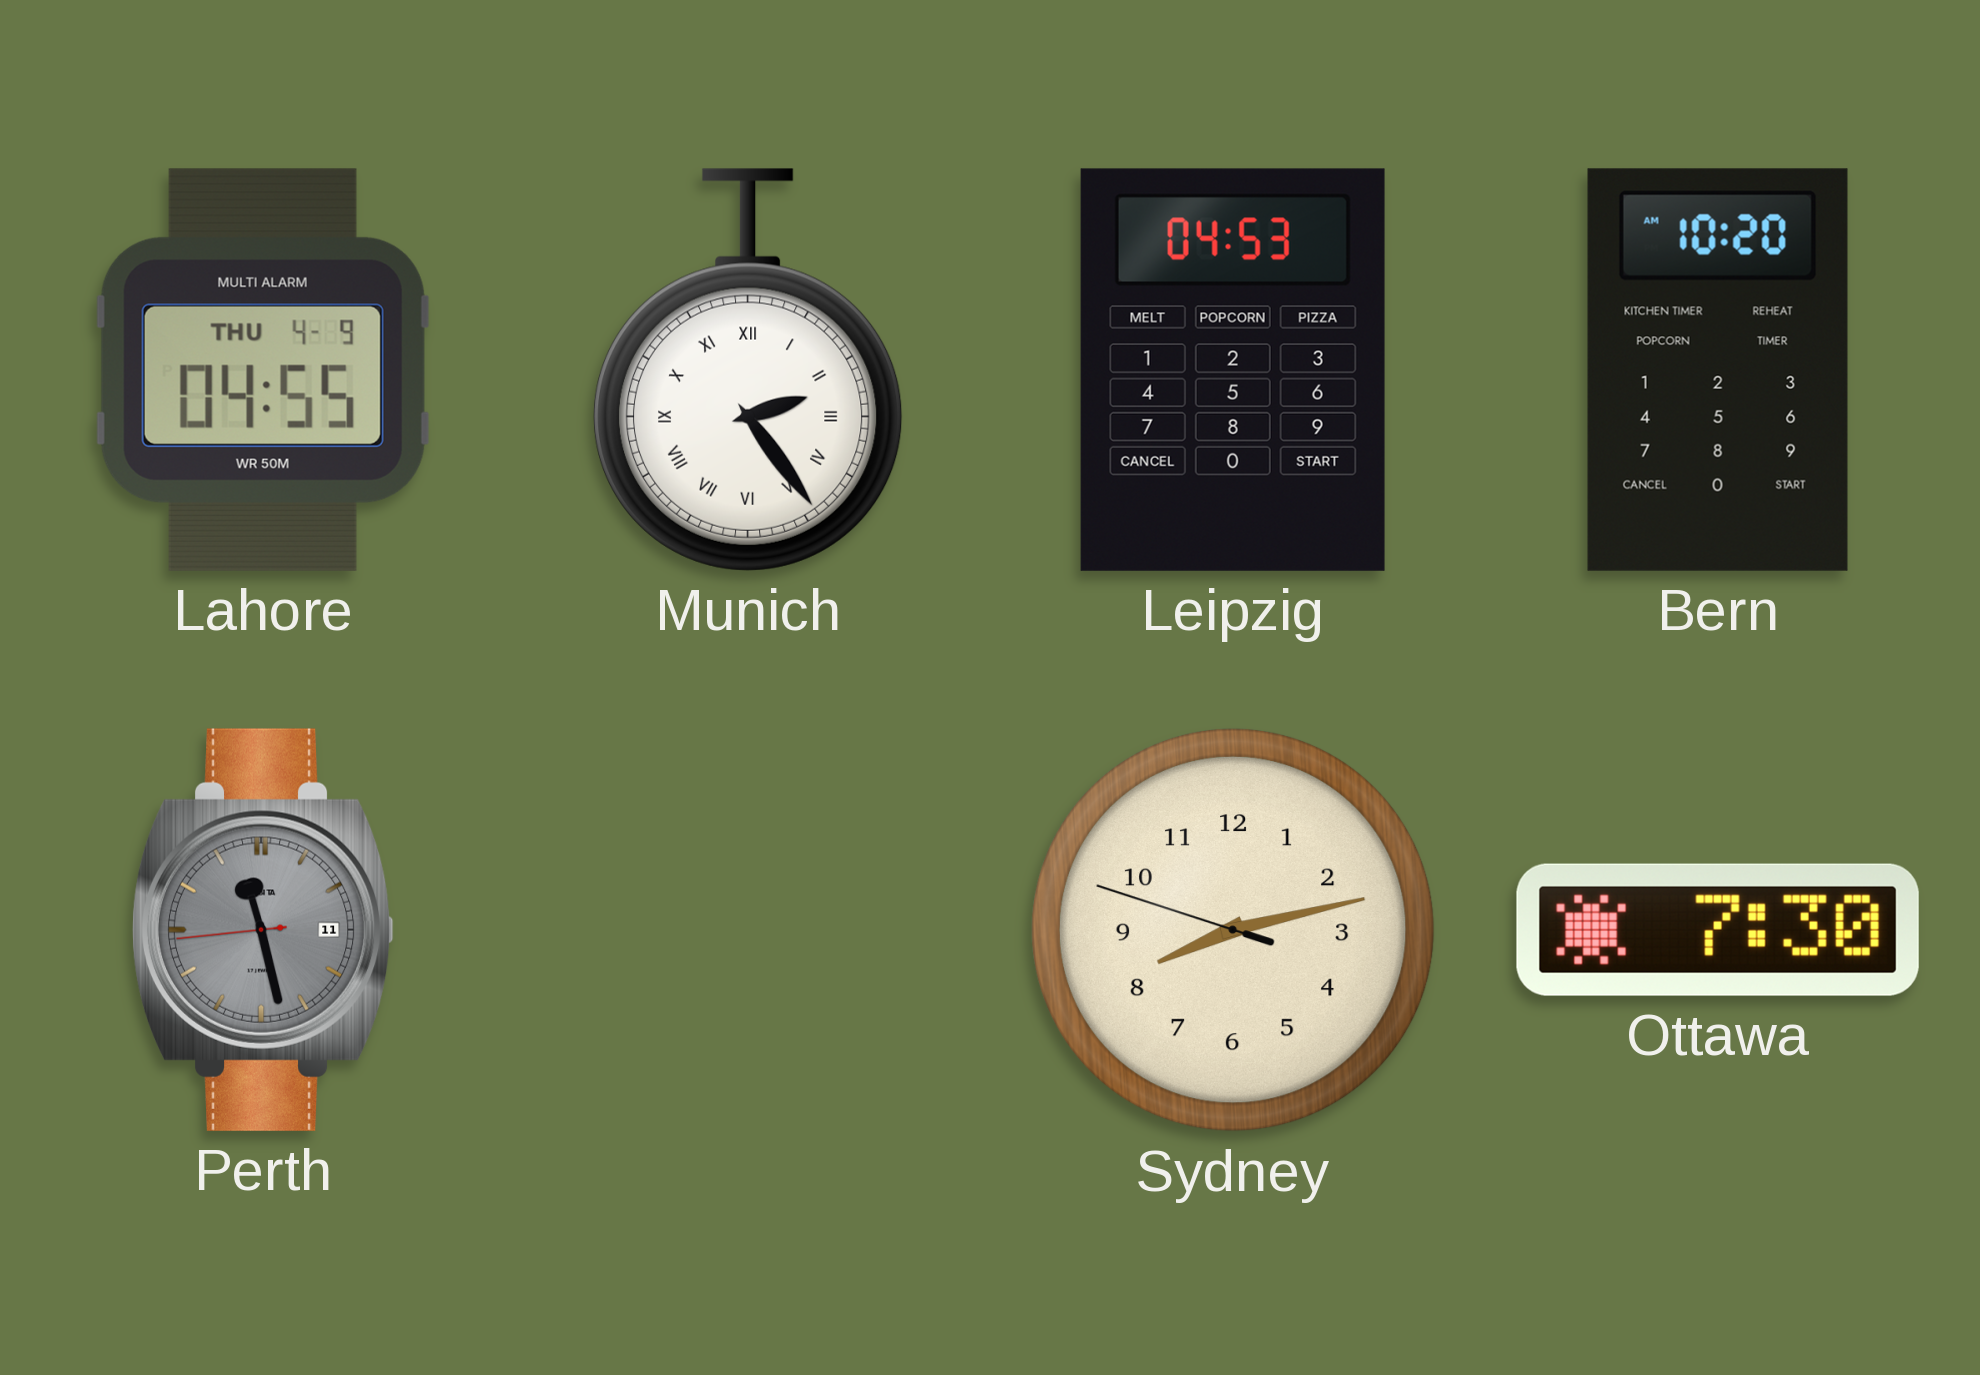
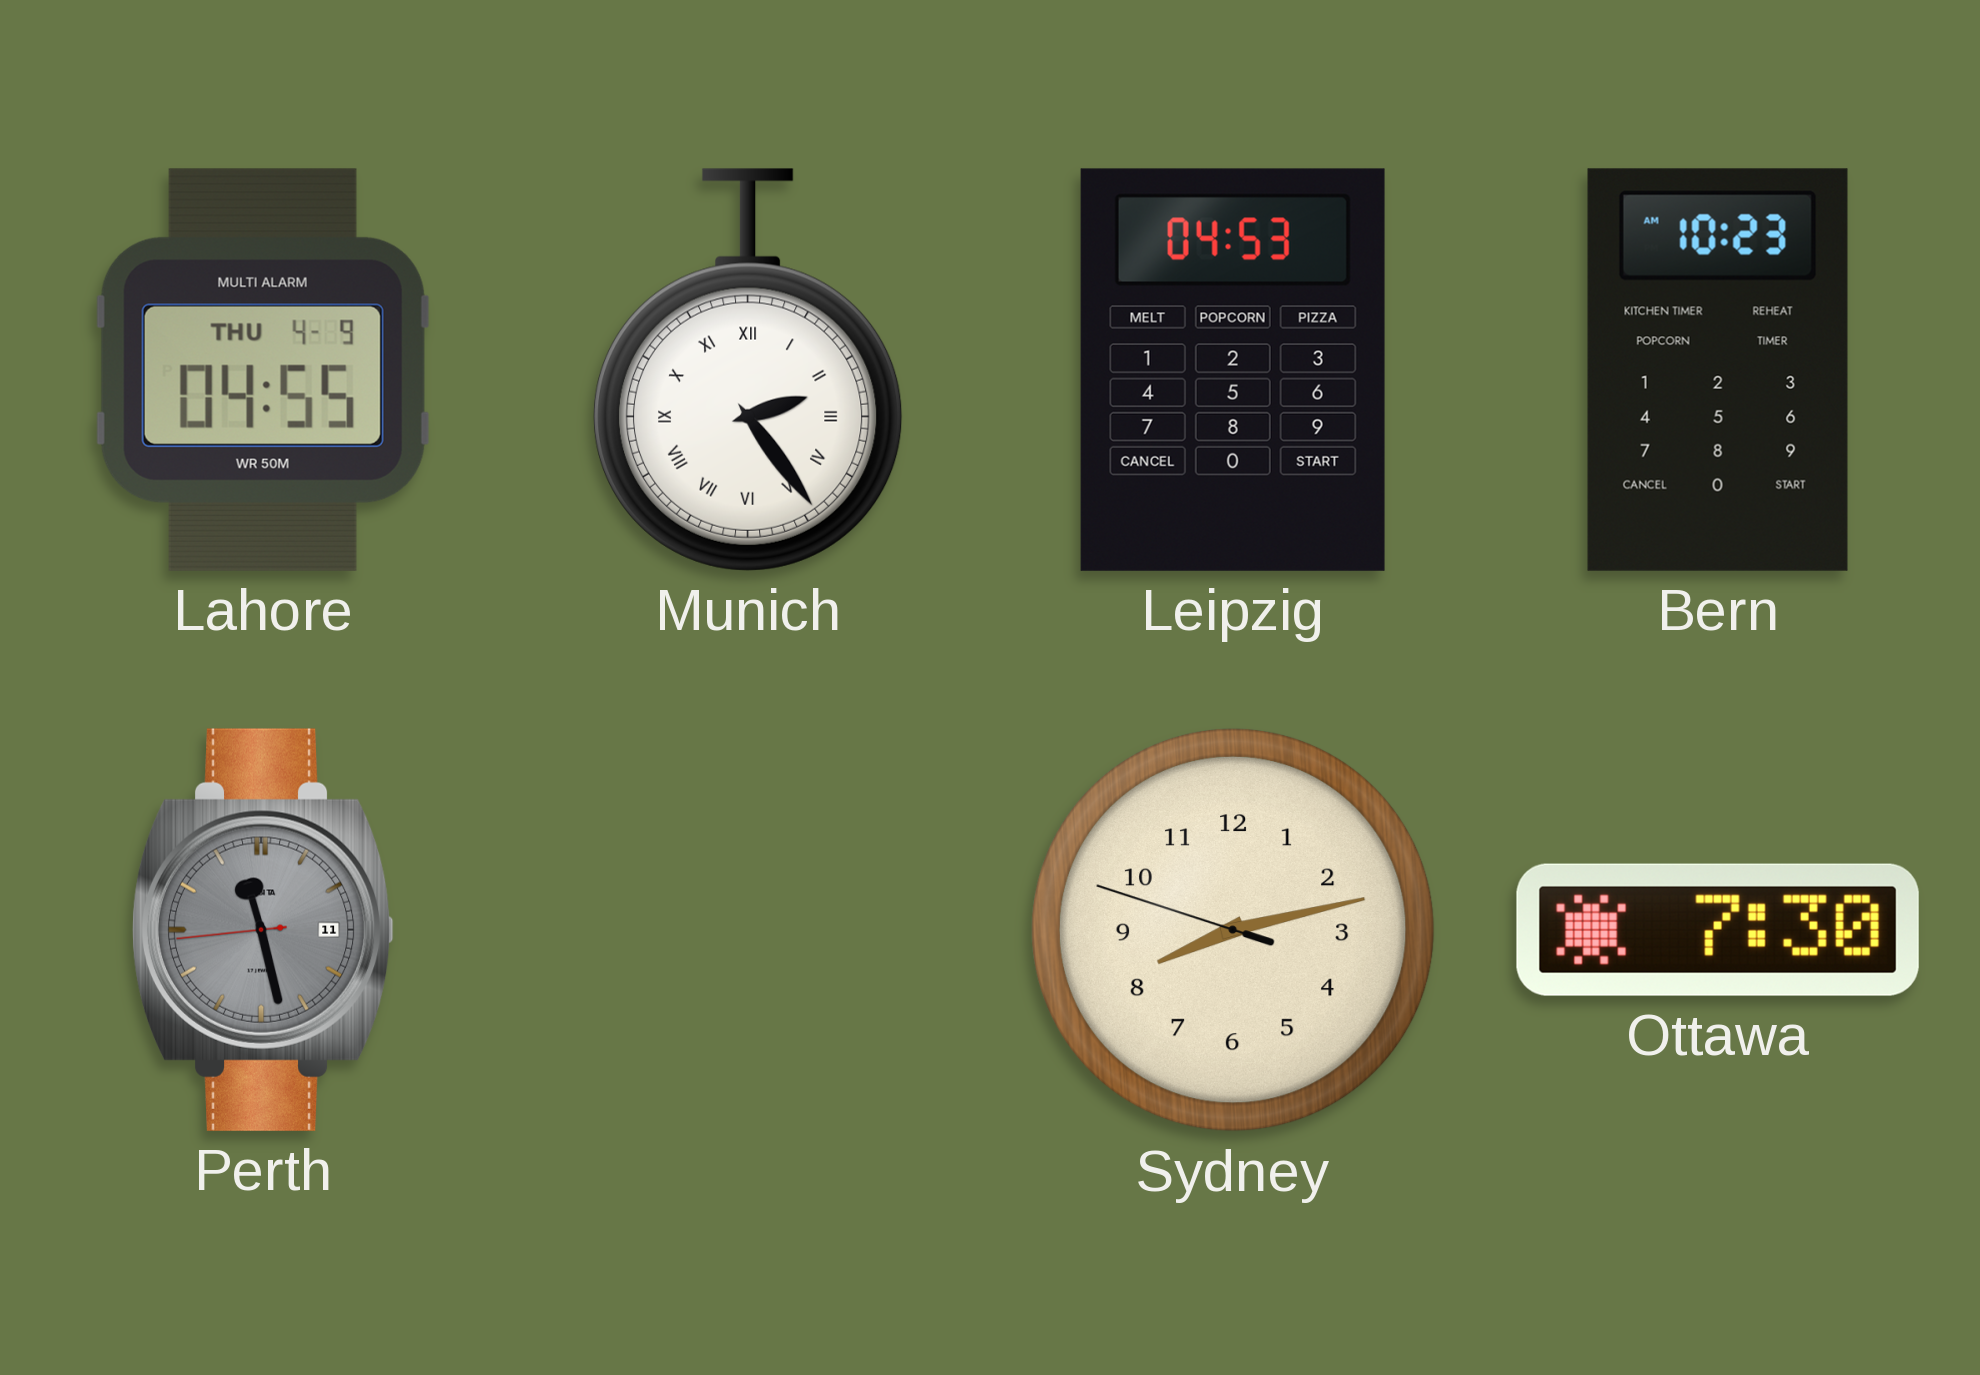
Bern: 10:20 -> 10:23
